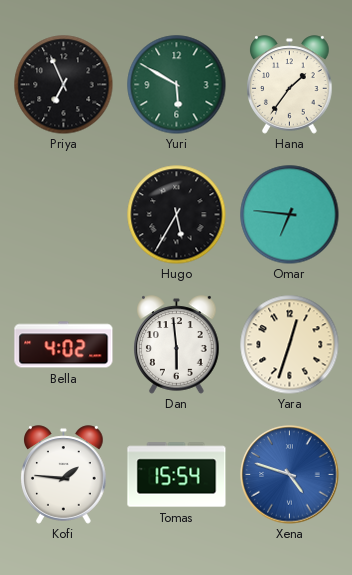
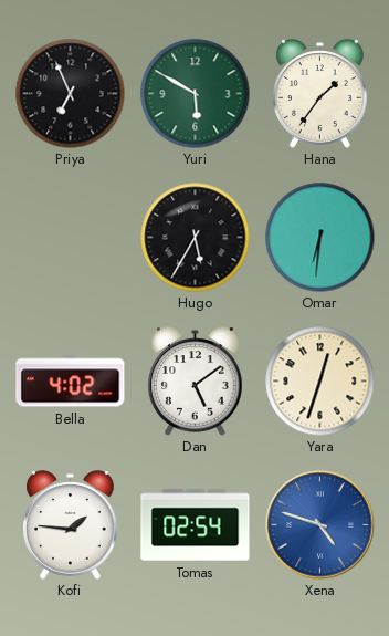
Omar: 6:46 -> 6:31
Dan: 5:59 -> 5:09
Tomas: 15:54 -> 02:54
